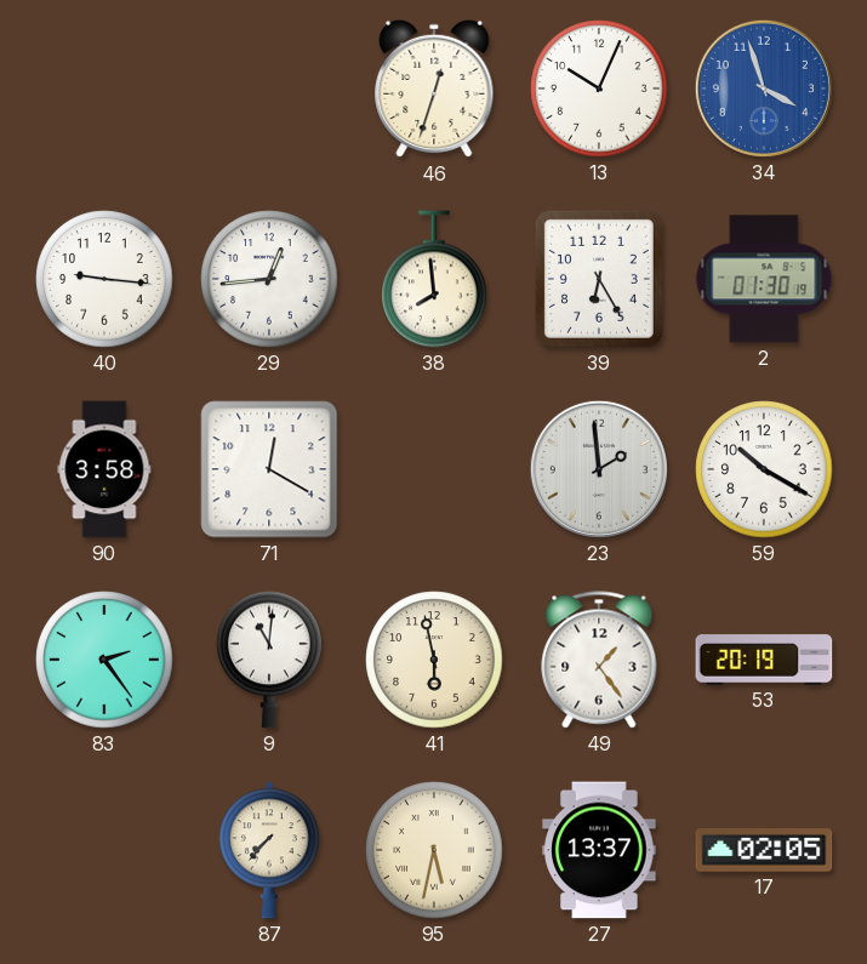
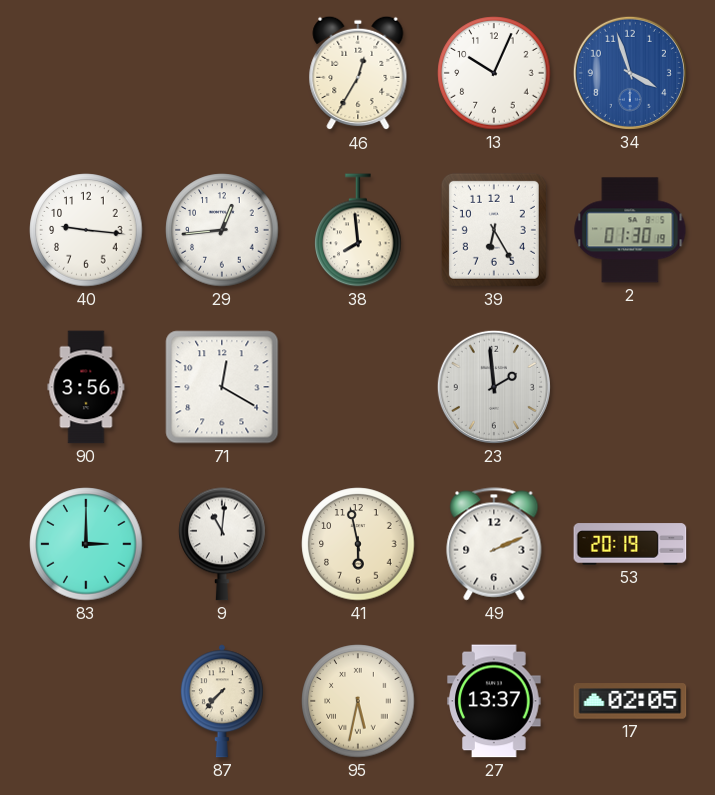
46: 12:33 -> 12:35
90: 3:58 -> 3:56
59: 10:20 -> none
83: 2:24 -> 3:00
49: 1:24 -> 2:11
